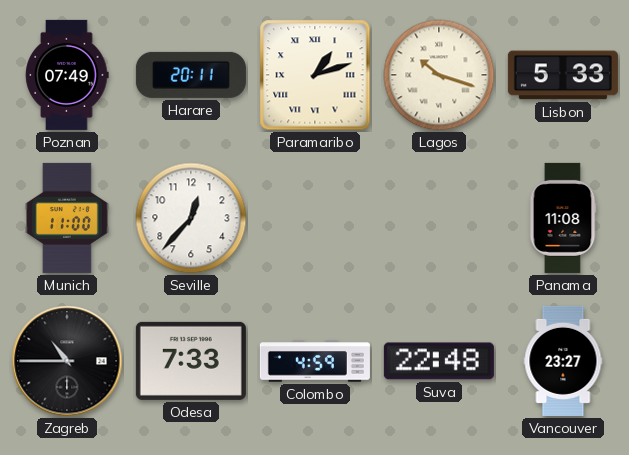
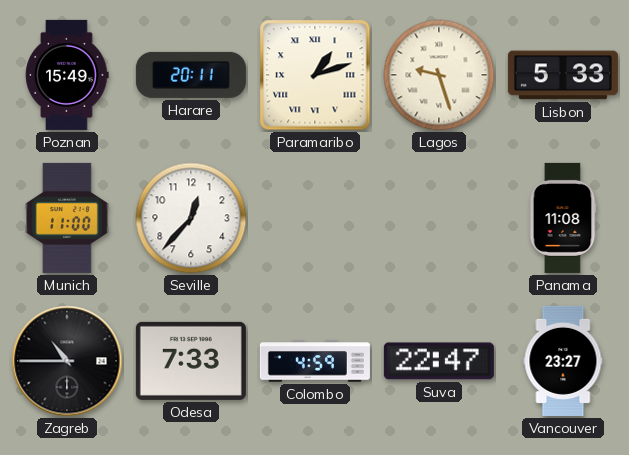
Poznan: 07:49 -> 15:49
Lagos: 10:18 -> 9:27
Suva: 22:48 -> 22:47
